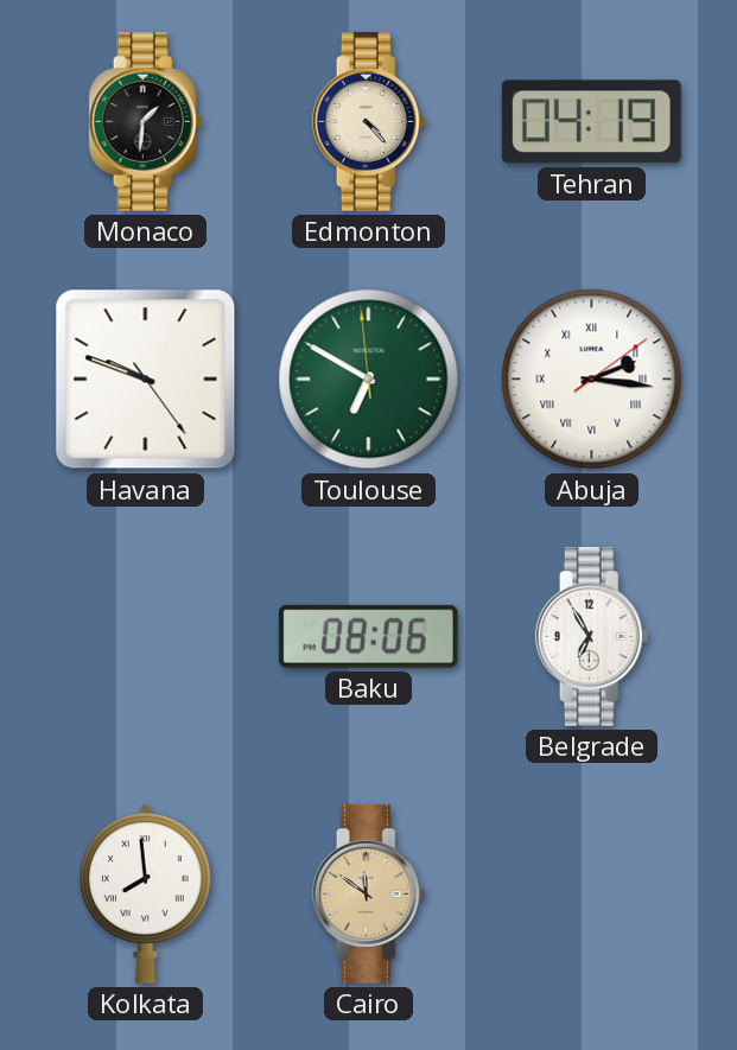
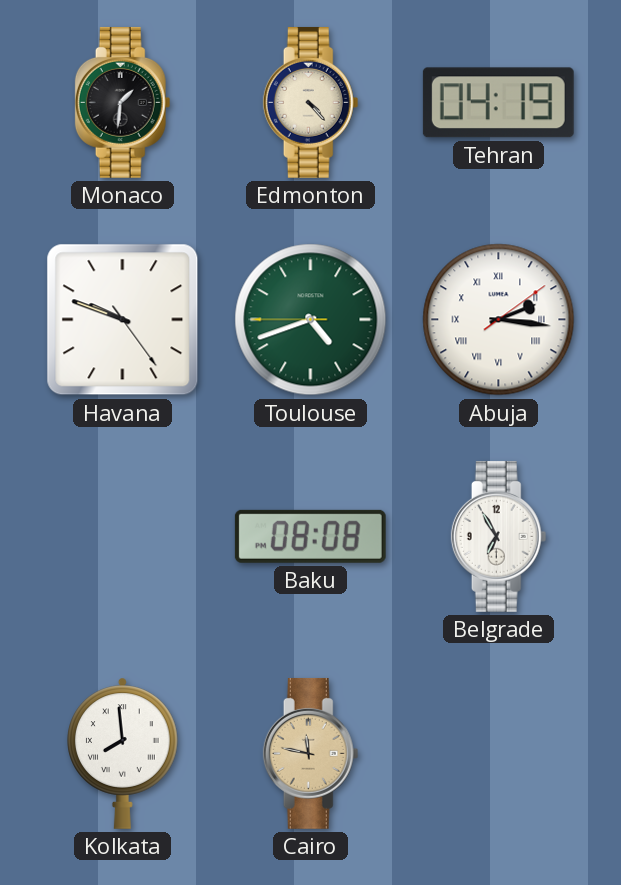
Toulouse: 6:49 -> 4:41
Baku: 08:06 -> 08:08
Cairo: 11:51 -> 11:47
